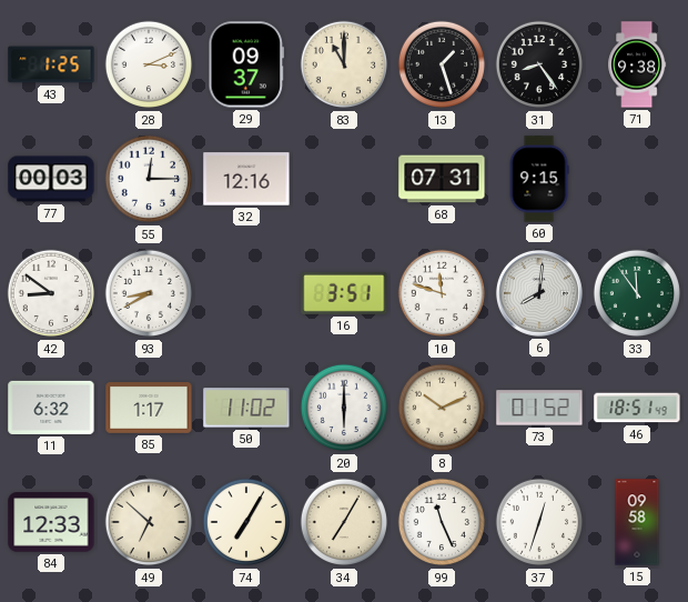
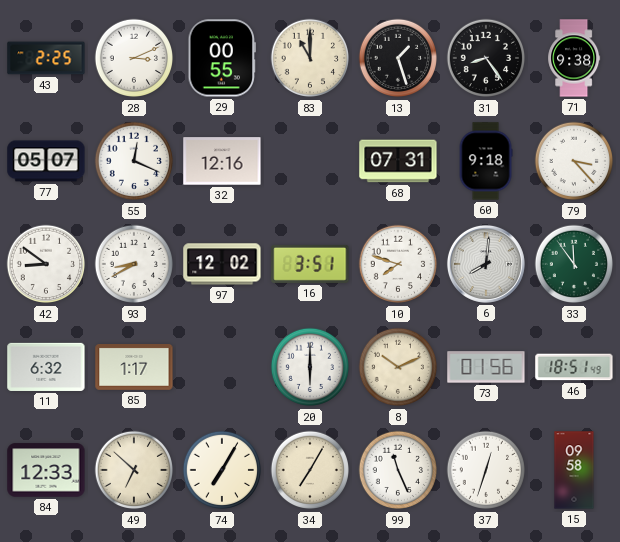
43: 1:25 -> 2:25
29: 09:37 -> 00:55
77: 00:03 -> 05:07
55: 12:15 -> 12:19
60: 9:15 -> 9:18
79: none -> 3:23
97: none -> 12:02
10: 11:48 -> 7:48
50: 11:02 -> none
73: 01:52 -> 01:56
